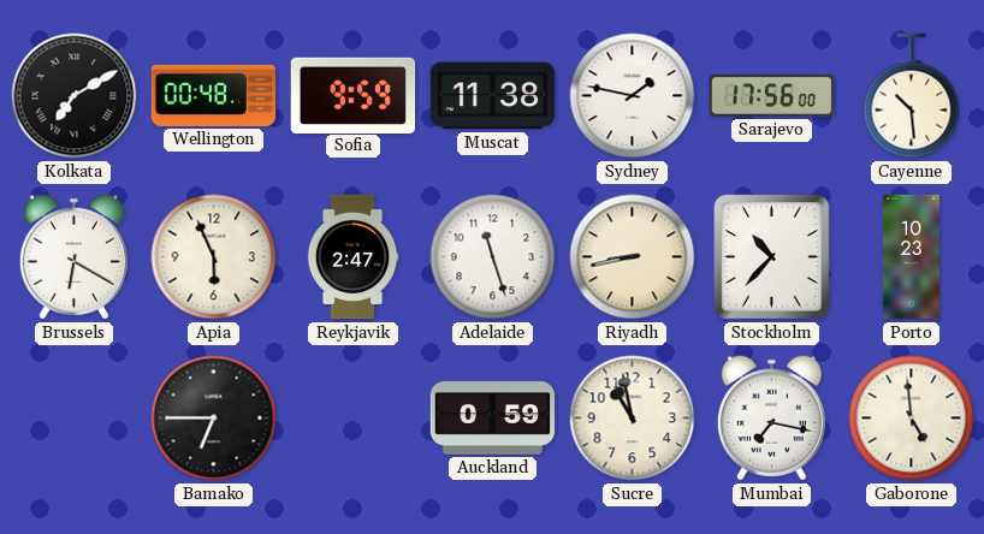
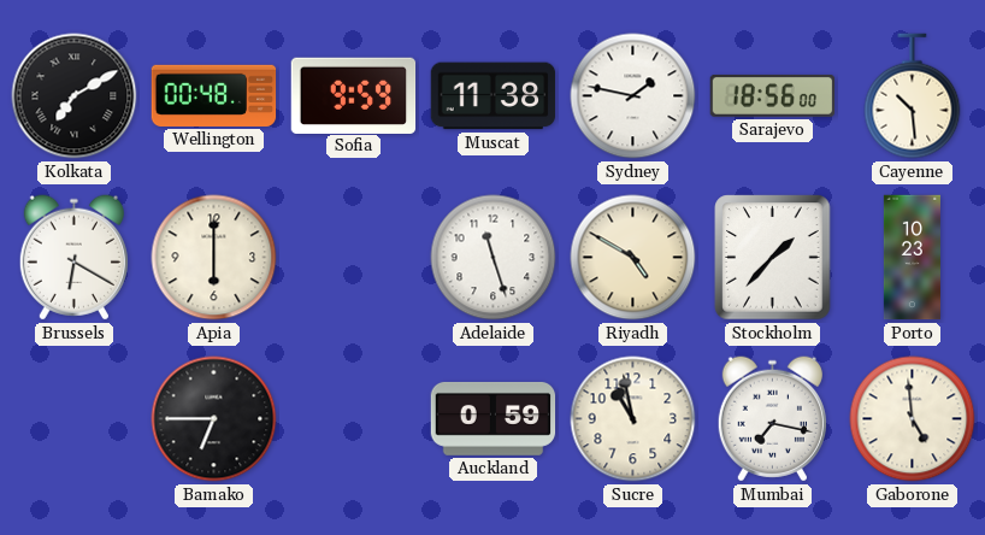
Sarajevo: 17:56 -> 18:56
Apia: 5:56 -> 6:00
Reykjavik: 2:47 -> none
Riyadh: 8:43 -> 4:50
Stockholm: 10:37 -> 1:37
